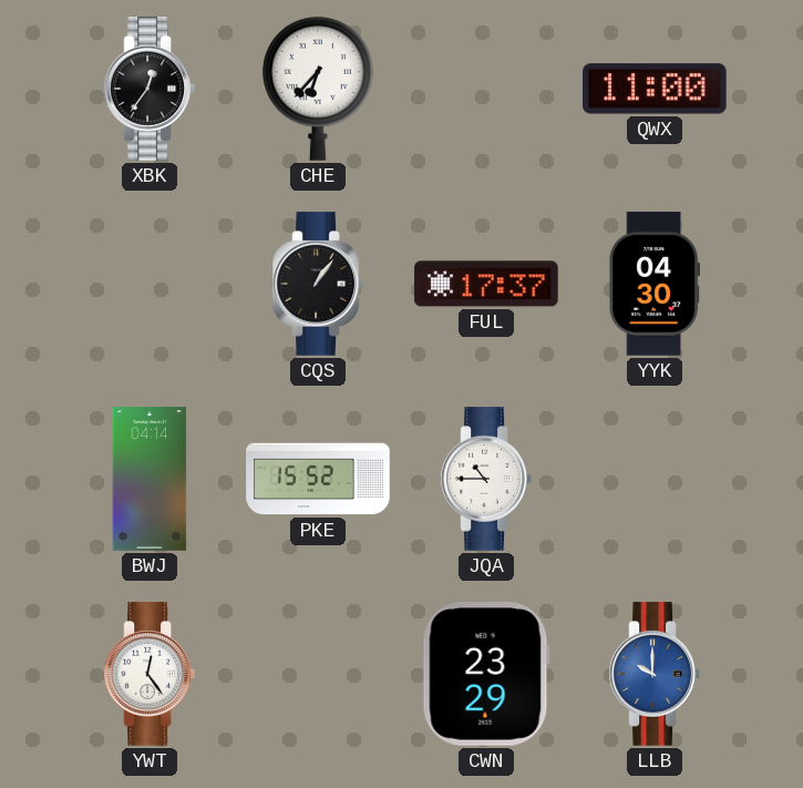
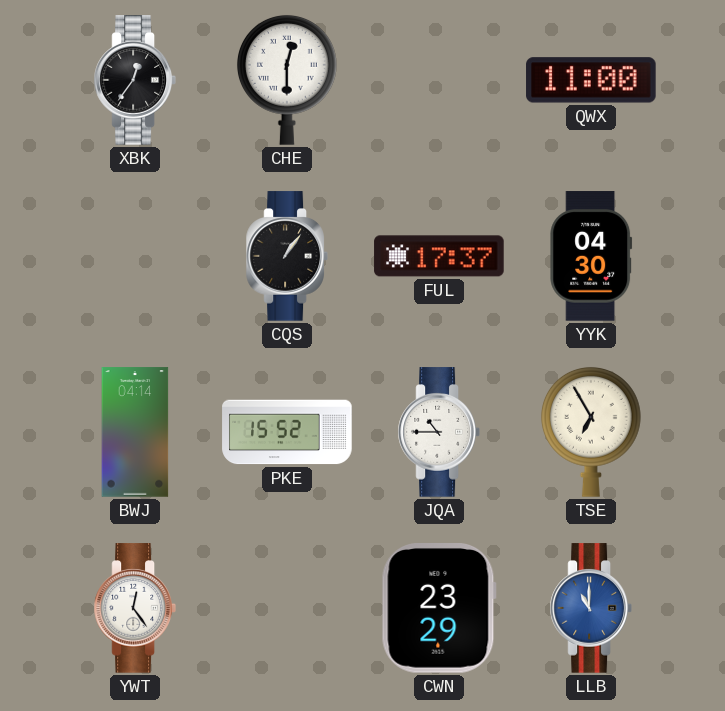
CHE: 6:37 -> 12:30
TSE: none -> 6:55
LLB: 10:00 -> 11:00
